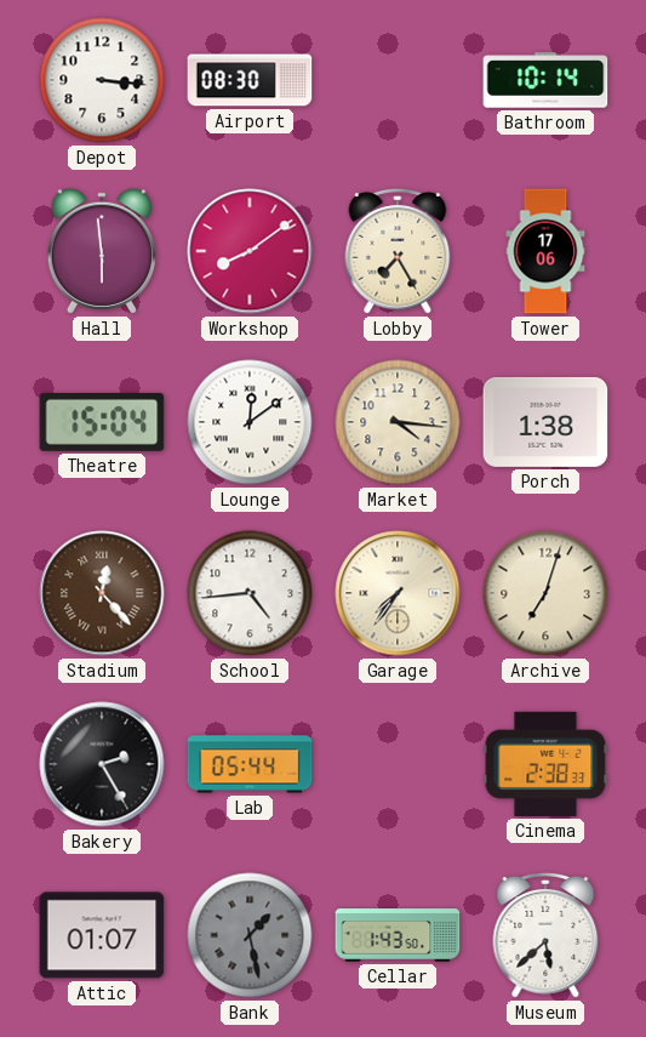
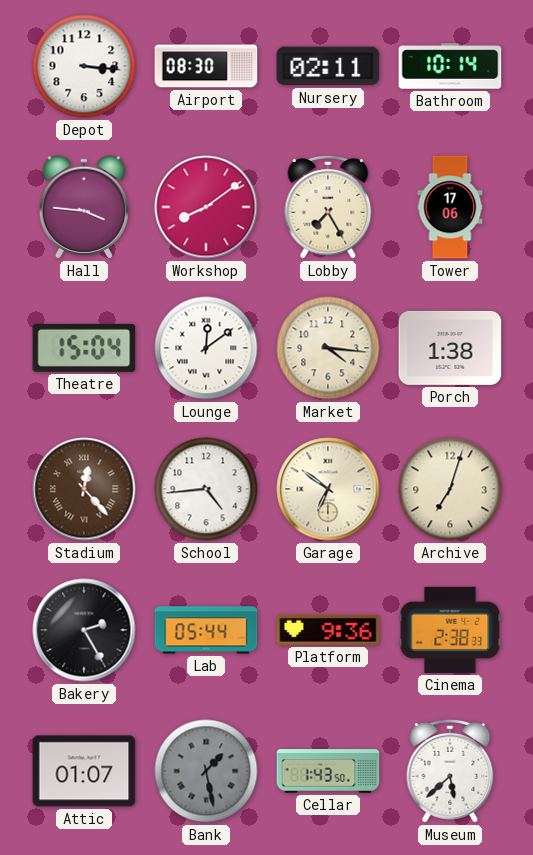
Nursery: none -> 02:11
Hall: 5:59 -> 3:46
Garage: 7:36 -> 6:51
Platform: none -> 9:36
